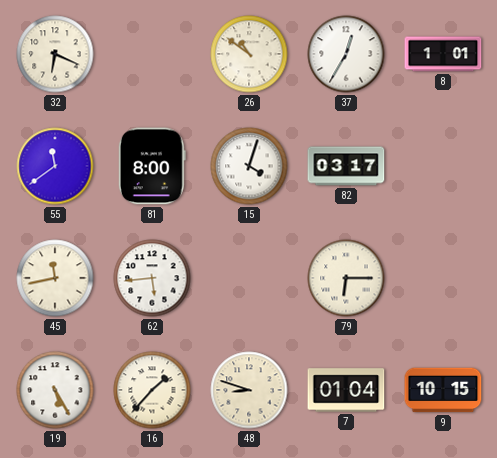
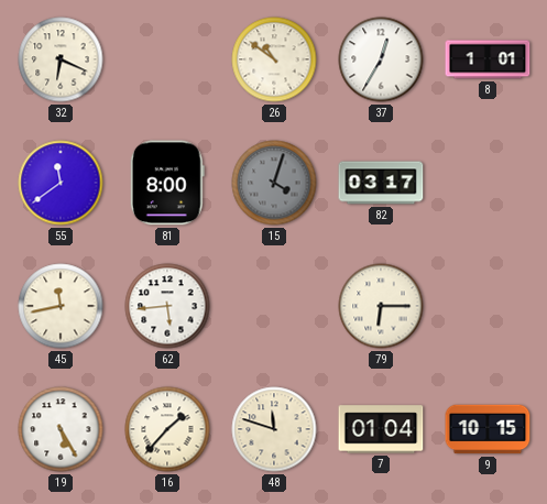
15 dial: white -> grey
48: 8:48 -> 11:48
